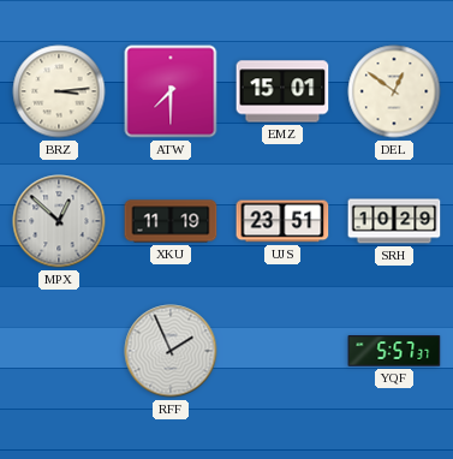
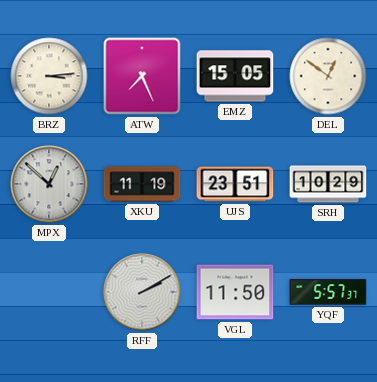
ATW: 7:30 -> 7:26
EMZ: 15:01 -> 15:05
RFF: 1:56 -> 2:10
VGL: none -> 11:50
